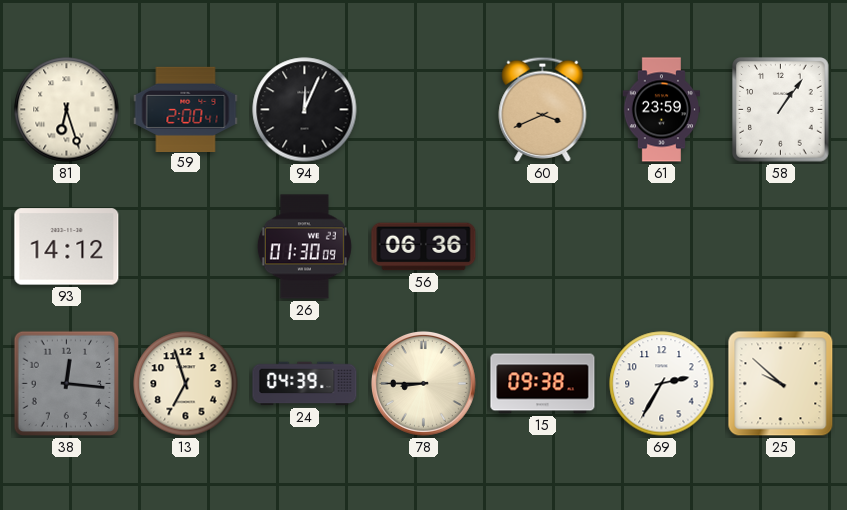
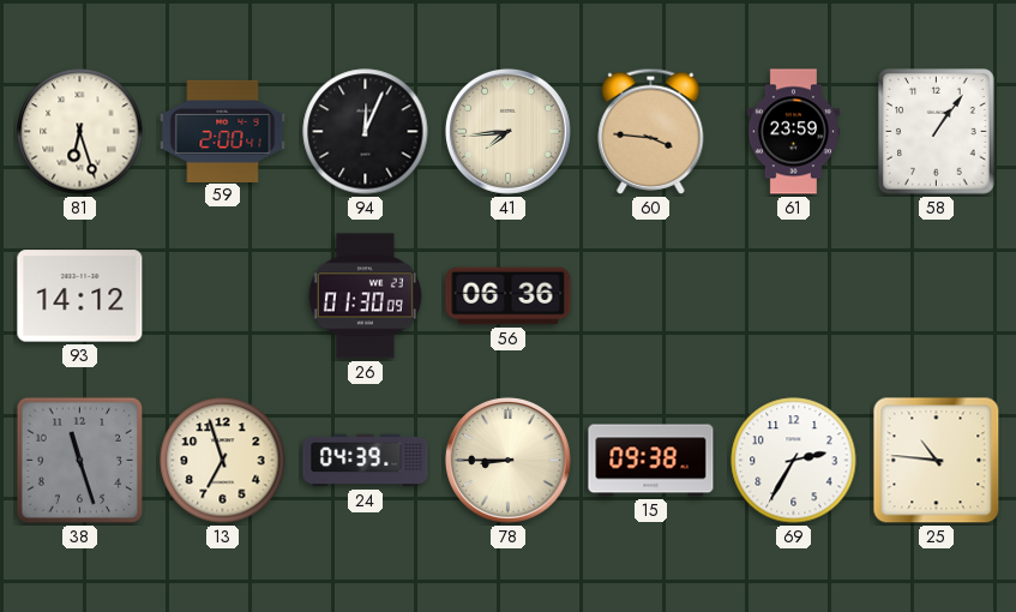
41: none -> 7:44
60: 3:41 -> 3:46
38: 12:16 -> 11:27
25: 9:52 -> 10:46
